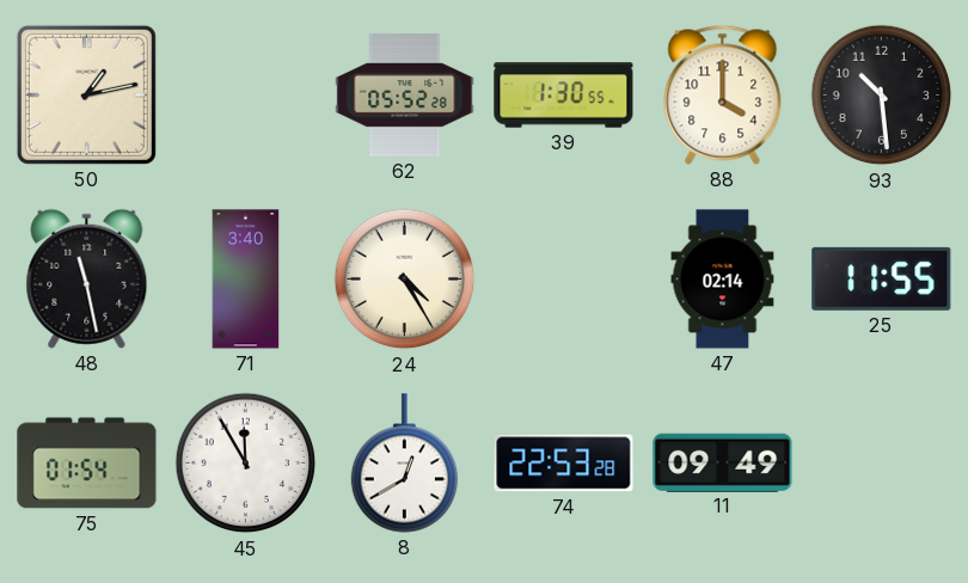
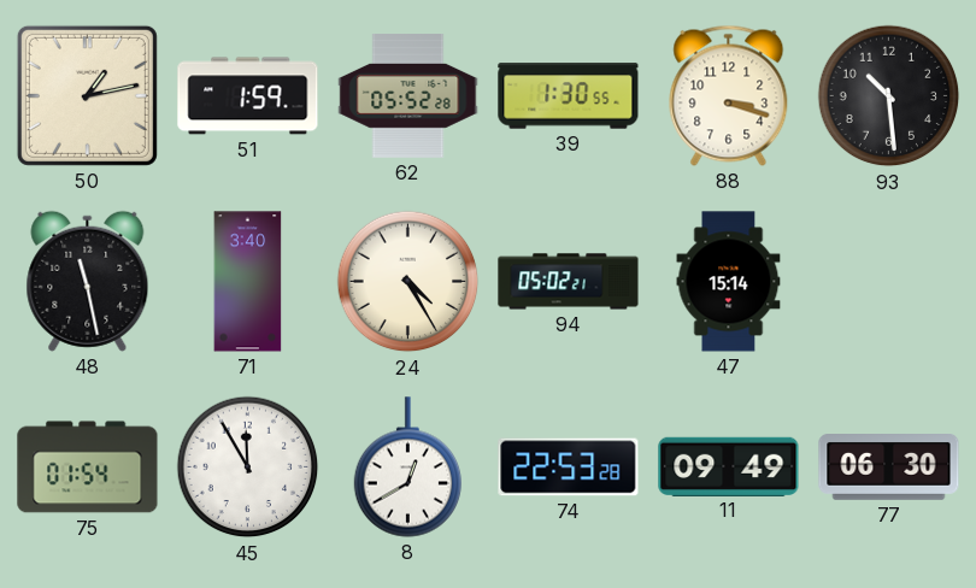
51: none -> 1:59
88: 4:00 -> 3:18
94: none -> 05:02
47: 02:14 -> 15:14
25: 11:55 -> none
77: none -> 06:30
